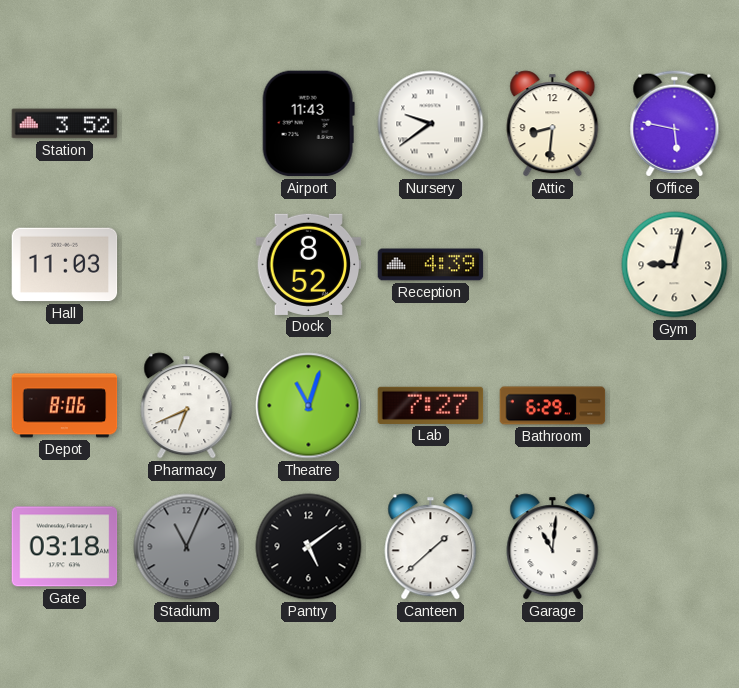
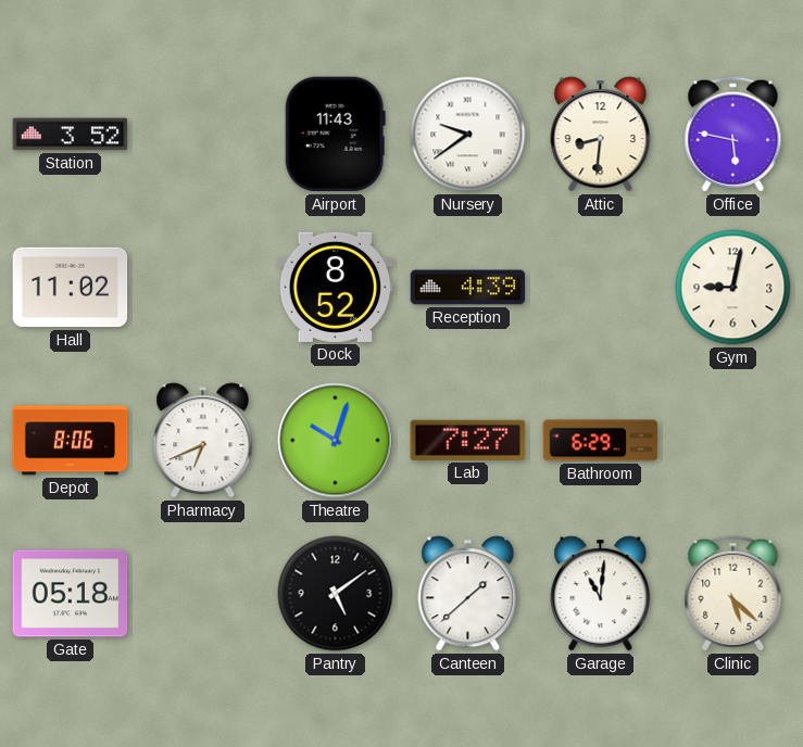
Hall: 11:03 -> 11:02
Theatre: 11:03 -> 10:03
Gate: 03:18 -> 05:18
Stadium: 11:04 -> none
Clinic: none -> 5:22
